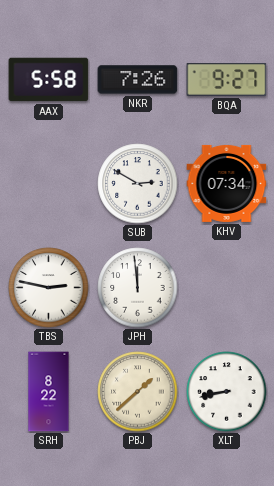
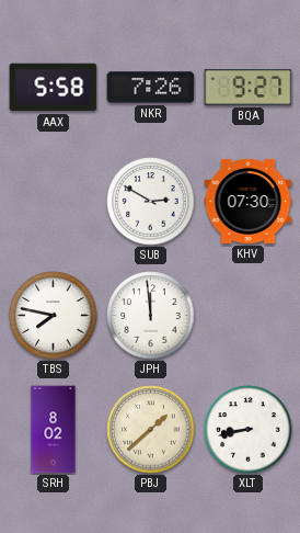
KHV: 07:34 -> 07:30
TBS: 2:47 -> 7:47
SRH: 8:22 -> 8:02
